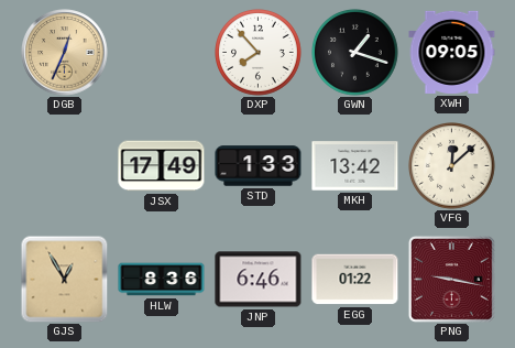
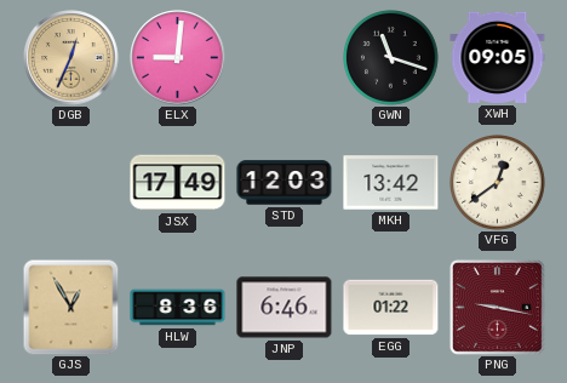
ELX: none -> 9:01
DXP: 7:53 -> none
GWN: 1:18 -> 11:18
STD: 1:33 -> 12:03
VFG: 12:08 -> 12:39
